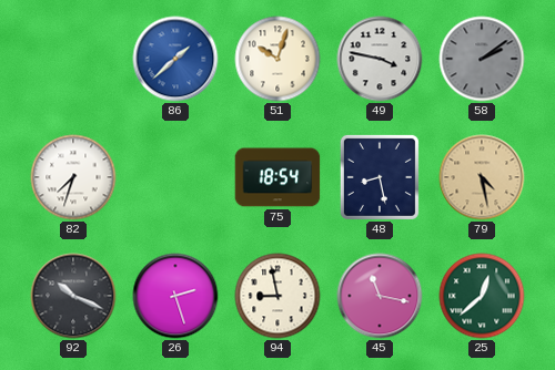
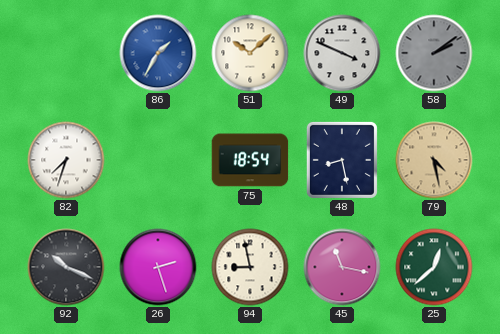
86: 1:38 -> 1:35
51: 10:03 -> 10:08
49: 3:47 -> 3:49
